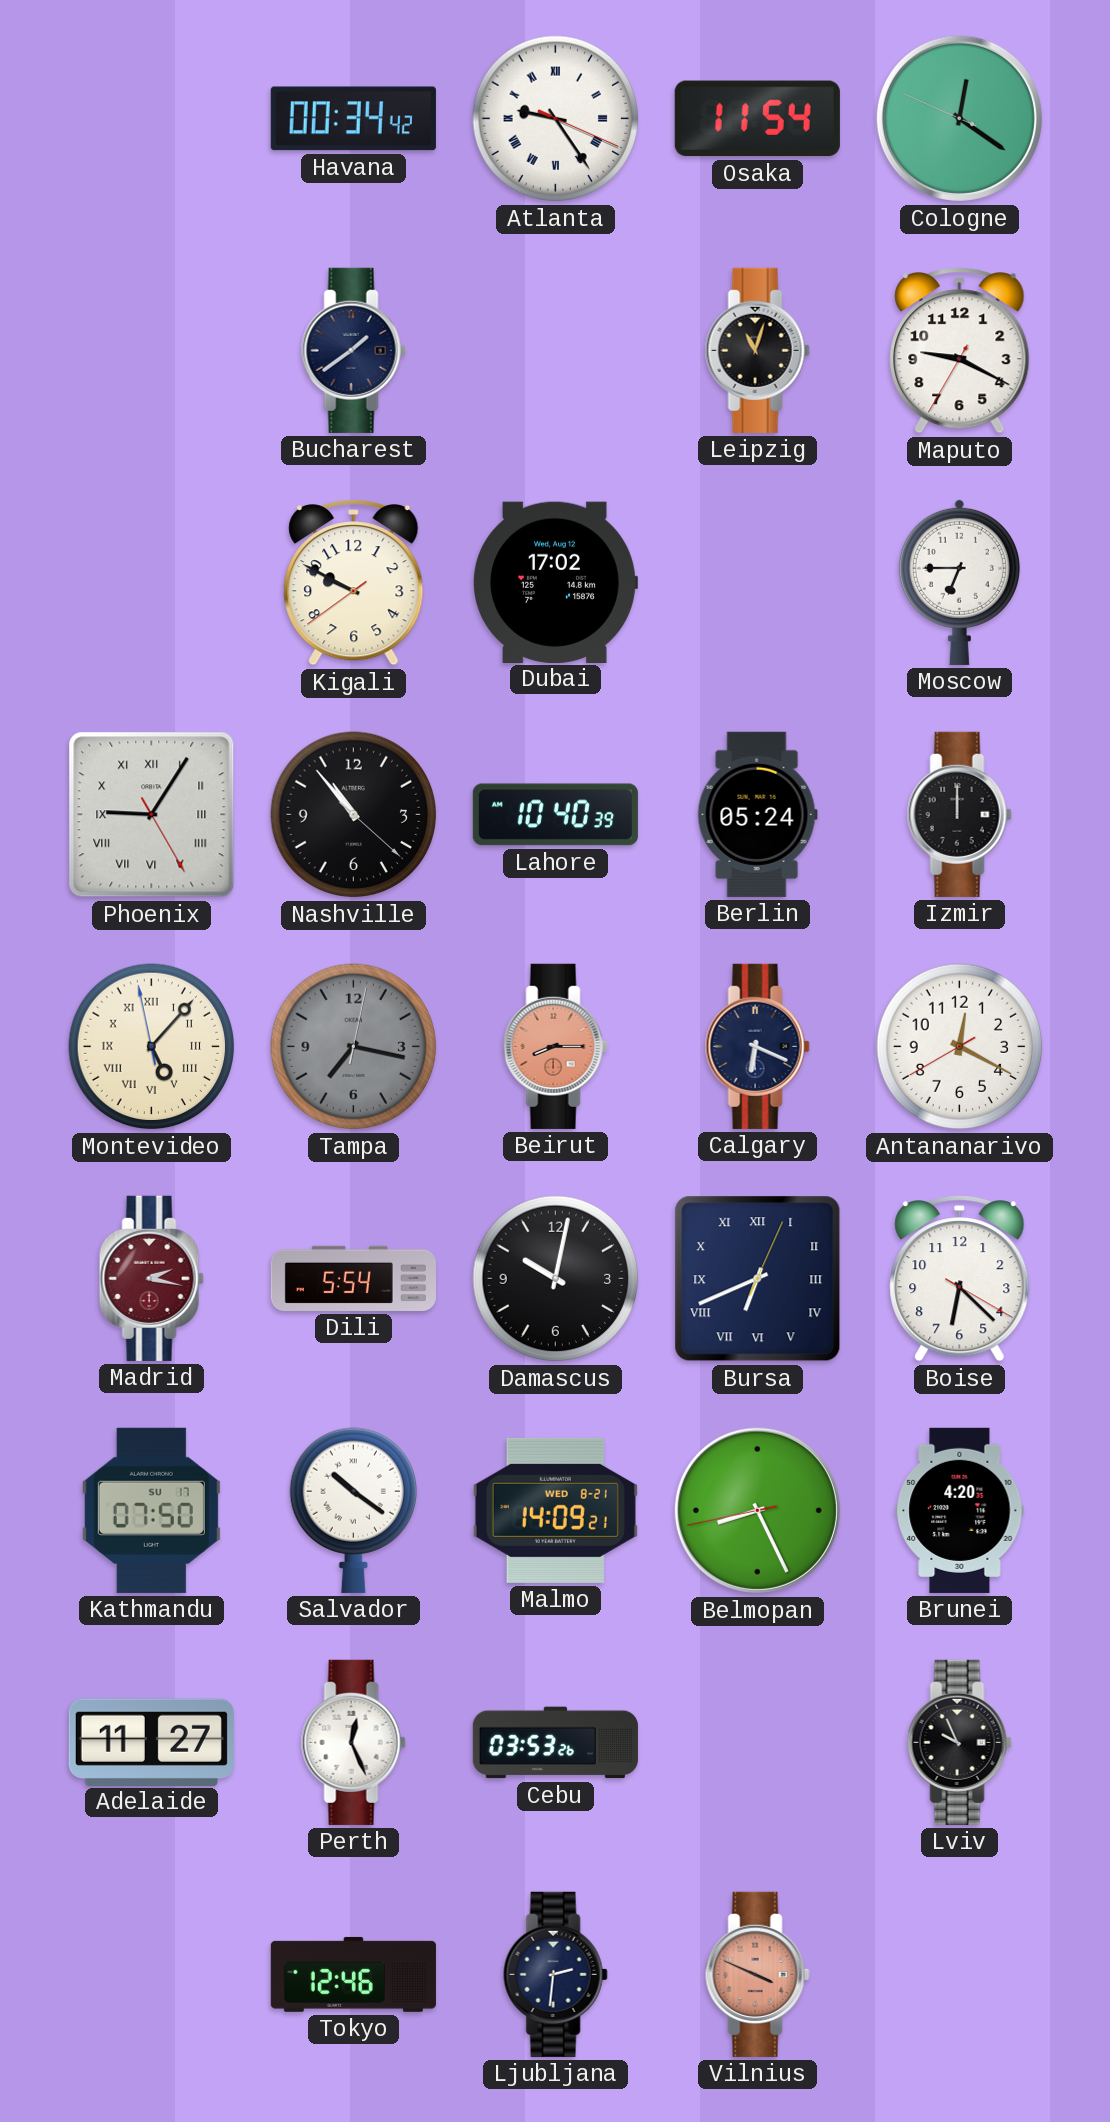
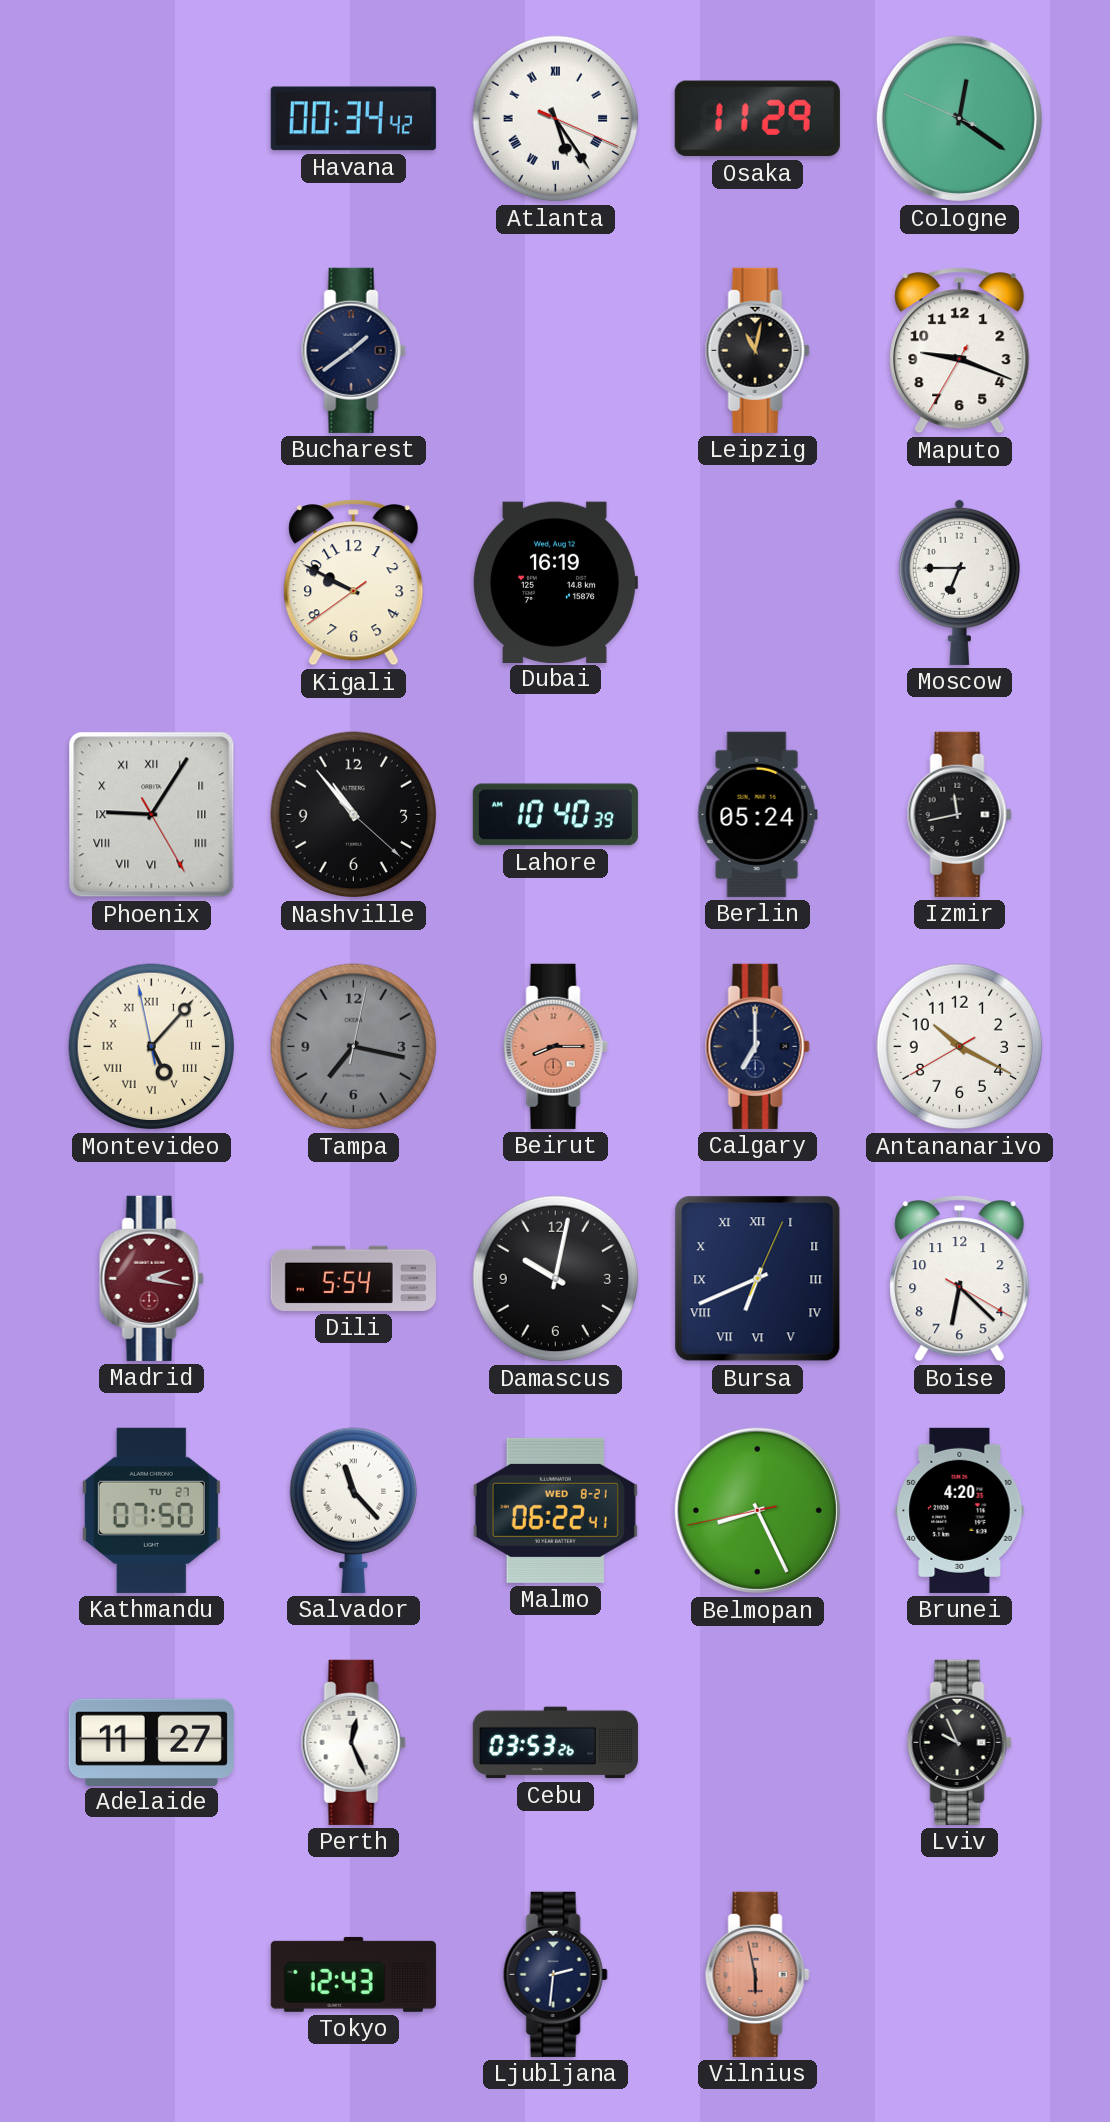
Atlanta: 9:24 -> 5:24
Osaka: 11:54 -> 11:29
Leipzig: 11:03 -> 11:02
Maputo: 9:19 -> 9:18
Dubai: 17:02 -> 16:19
Izmir: 12:00 -> 11:43
Calgary: 6:19 -> 7:00
Antananarivo: 12:19 -> 10:19
Kathmandu date: SU 17 -> TU 27
Salvador: 10:21 -> 11:23
Malmo: 14:09 -> 06:22
Tokyo: 12:46 -> 12:43
Vilnius: 3:49 -> 5:58
